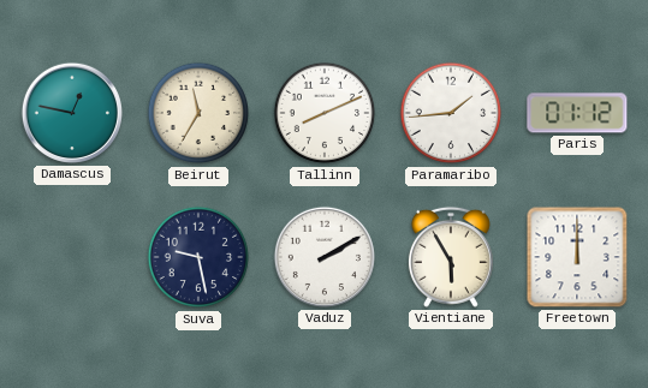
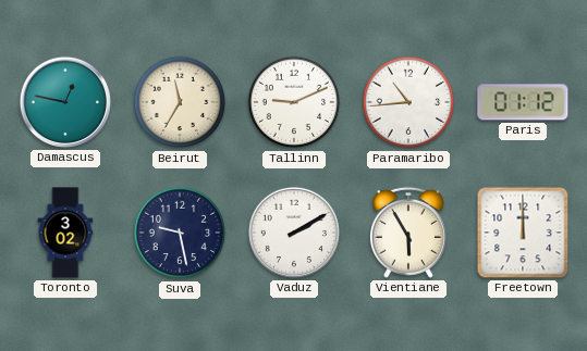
Tallinn: 8:11 -> 9:11
Paramaribo: 1:44 -> 10:44
Toronto: none -> 3:02
